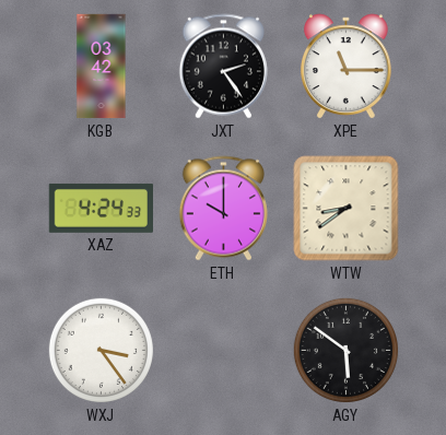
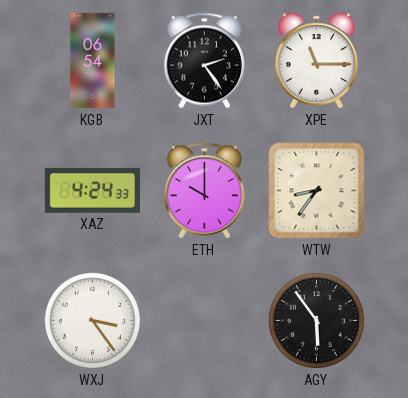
KGB: 03:42 -> 06:54
WTW: 8:39 -> 8:36
AGY: 5:51 -> 5:54
